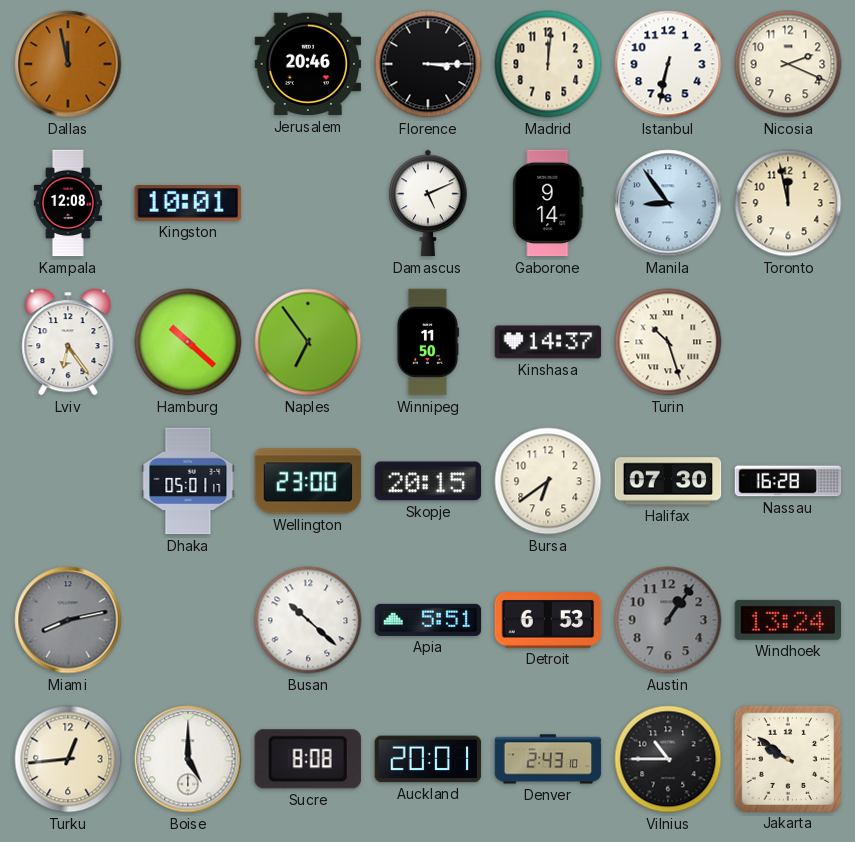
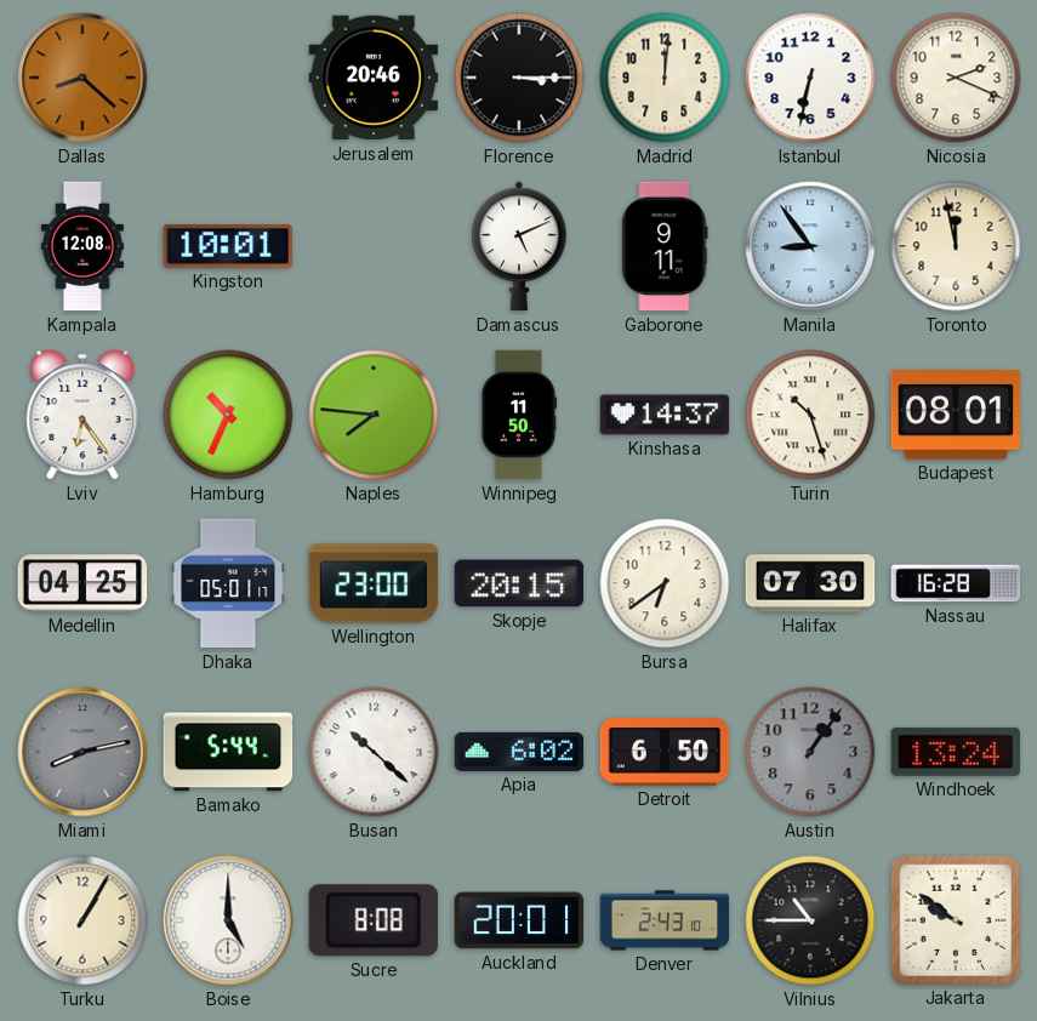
Dallas: 11:58 -> 8:22
Gaborone: 9:14 -> 9:11
Hamburg: 10:22 -> 10:34
Naples: 6:54 -> 7:46
Budapest: none -> 08:01
Medellin: none -> 04:25
Bamako: none -> 5:44
Apia: 5:51 -> 6:02
Detroit: 6:53 -> 6:50
Turku: 12:44 -> 1:05
